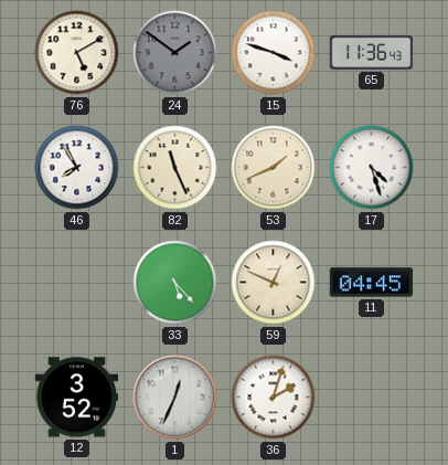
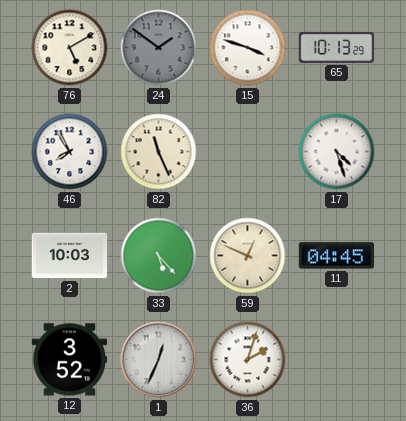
65: 11:36 -> 10:13
53: 1:41 -> none
2: none -> 10:03
